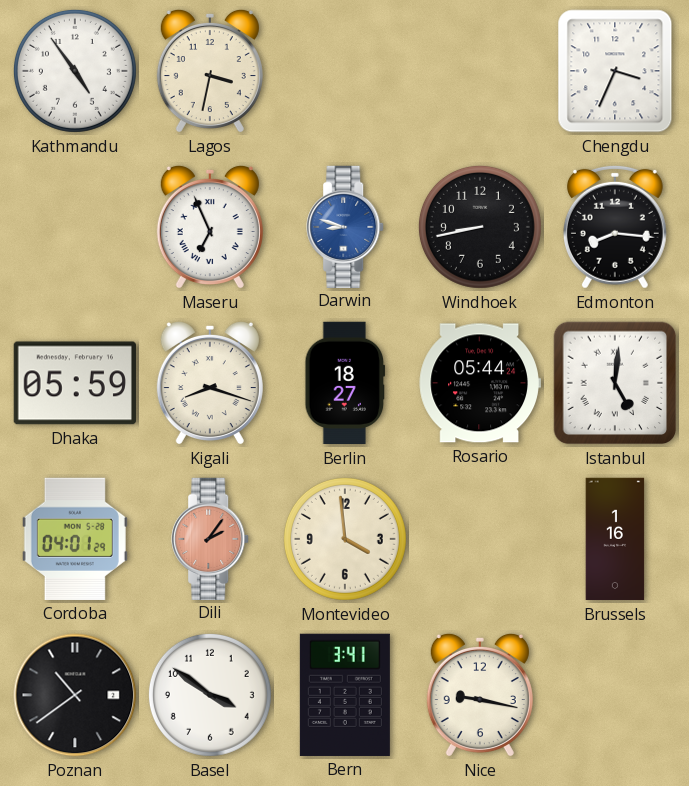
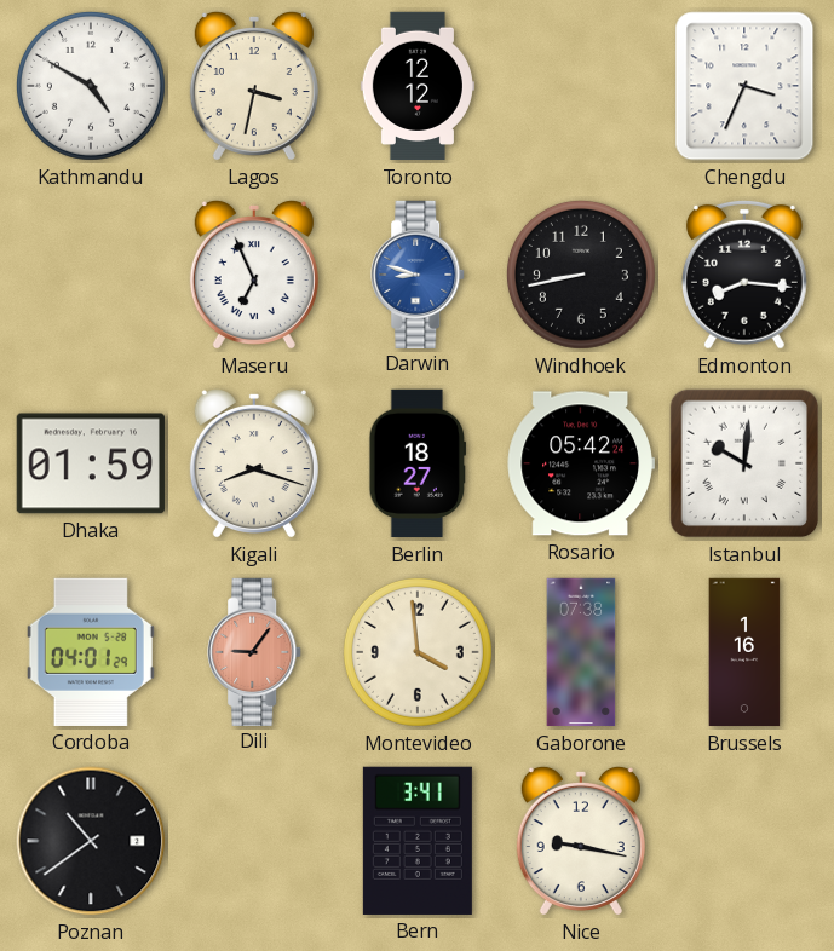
Kathmandu: 4:54 -> 4:50
Toronto: none -> 12:12
Dhaka: 05:59 -> 01:59
Rosario: 05:44 -> 05:42
Istanbul: 5:01 -> 10:01
Dili: 2:06 -> 9:06
Gaborone: none -> 07:38
Basel: 3:51 -> none
